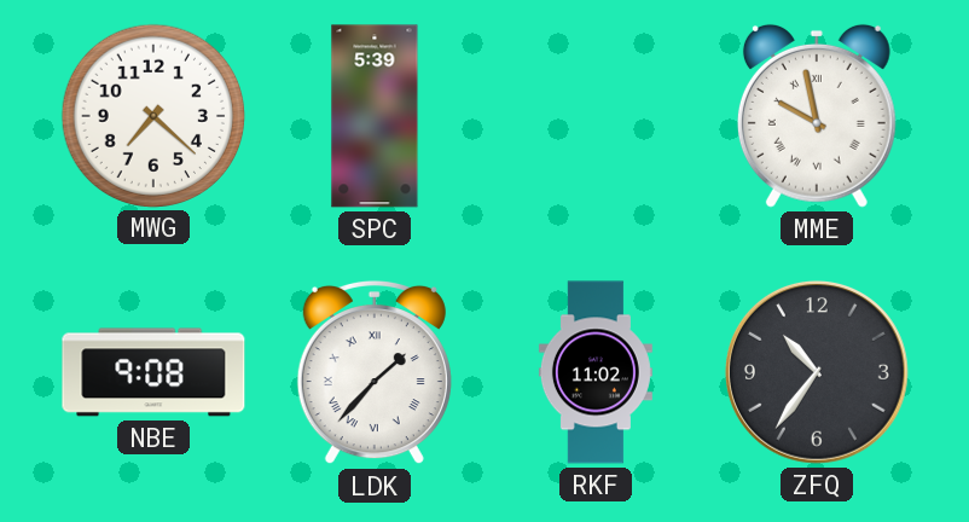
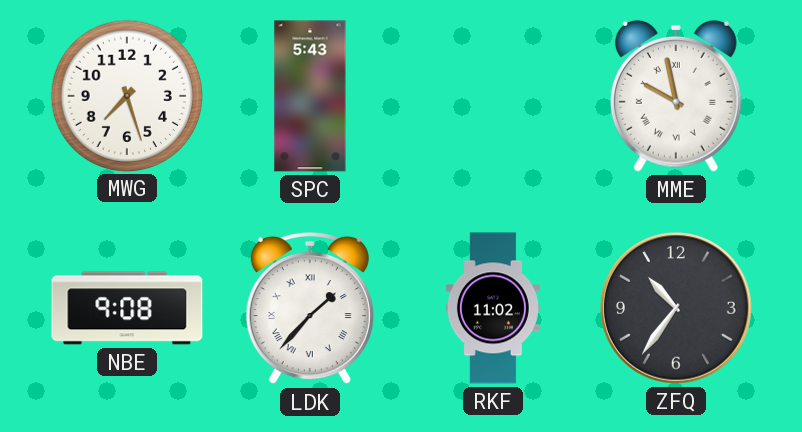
MWG: 7:22 -> 7:27
SPC: 5:39 -> 5:43
